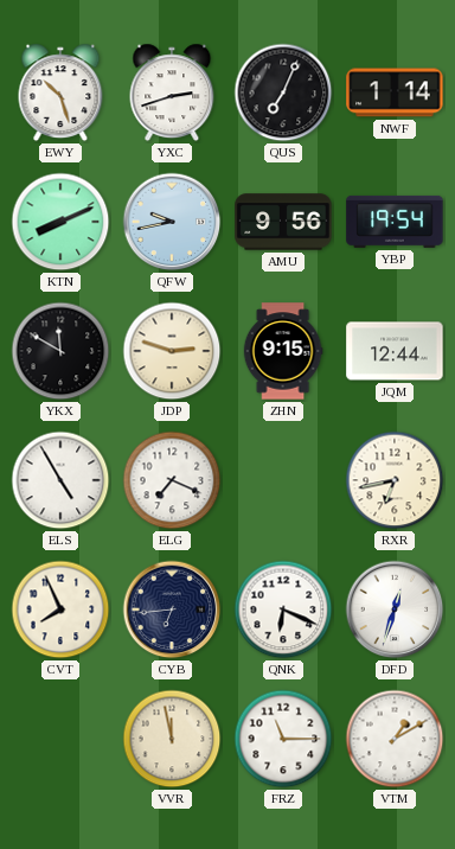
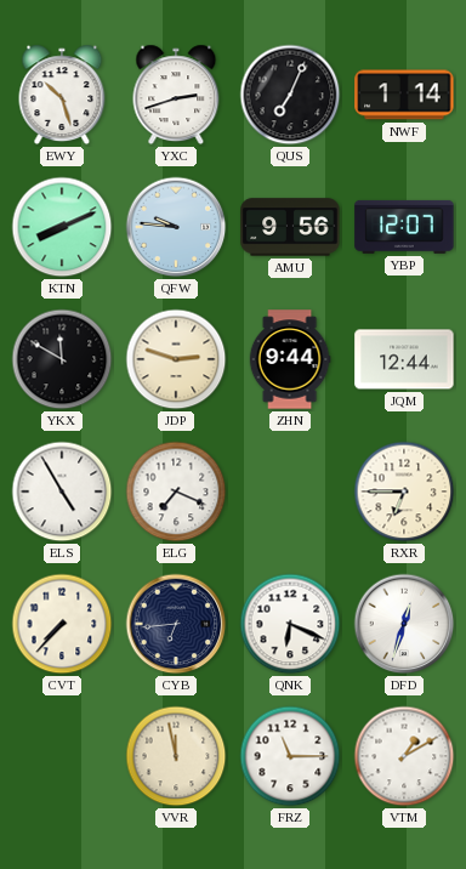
QFW: 9:43 -> 9:46
YBP: 19:54 -> 12:07
ZHN: 9:15 -> 9:44
RXR: 6:43 -> 6:45
CVT: 7:56 -> 7:37
